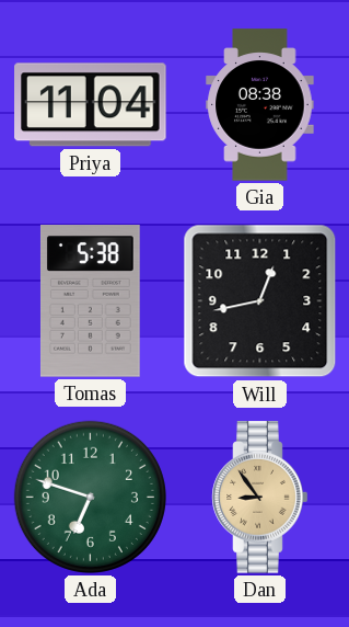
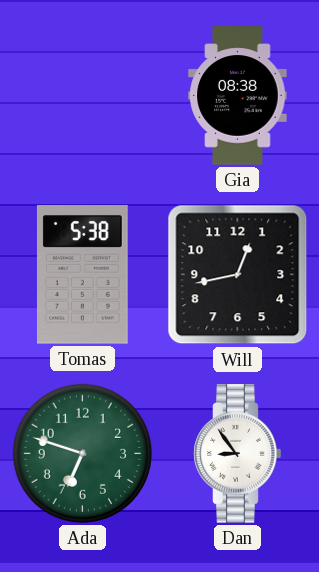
Priya: 11:04 -> none
Dan dial: champagne -> white
